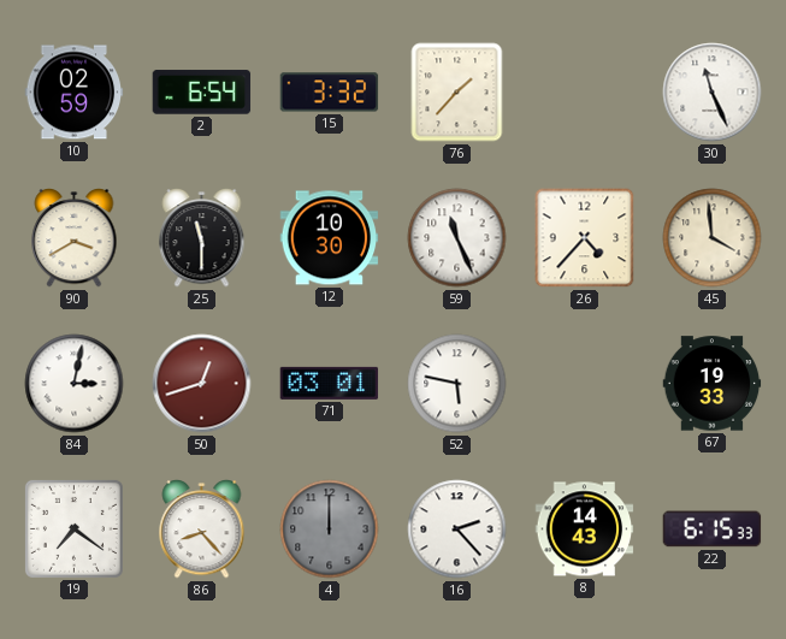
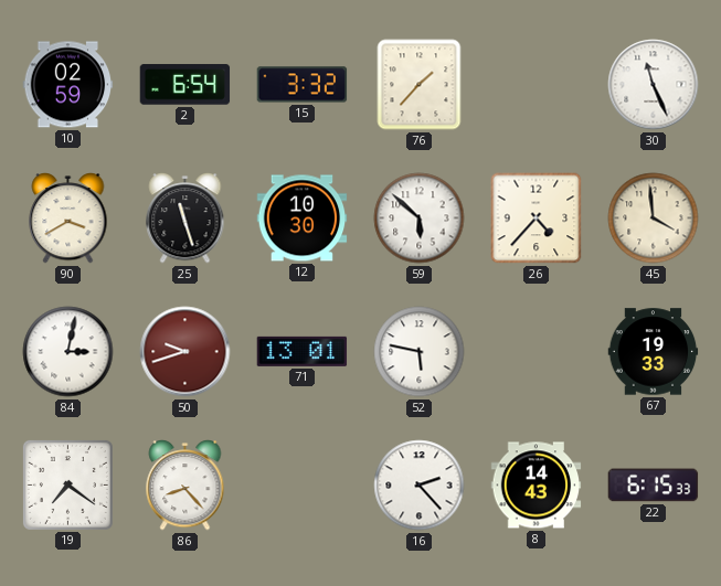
25: 11:30 -> 11:27
59: 11:26 -> 5:52
50: 12:42 -> 9:42
71: 03:01 -> 13:01
4: 12:00 -> none
